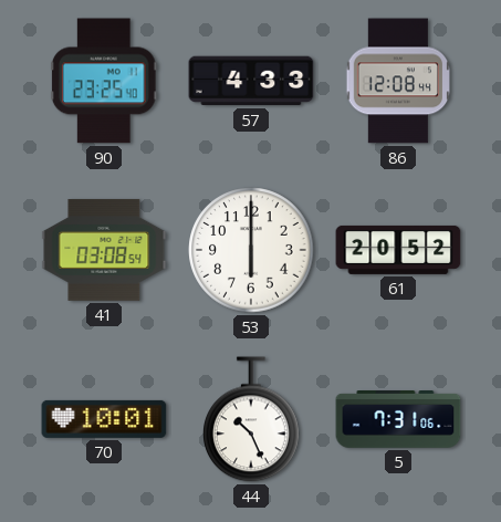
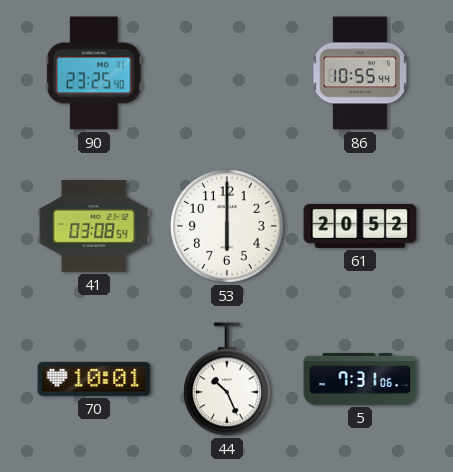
57: 4:33 -> none
86: 12:08 -> 10:55
